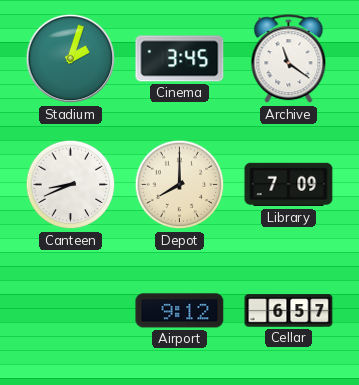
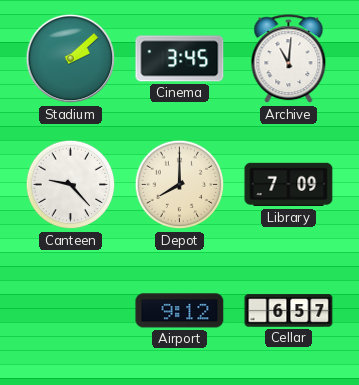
Stadium: 2:03 -> 2:08
Archive: 11:21 -> 11:01
Canteen: 8:41 -> 9:23
